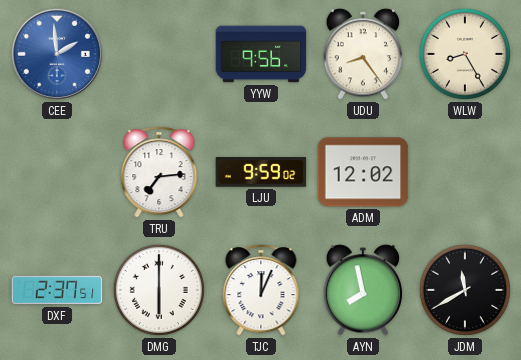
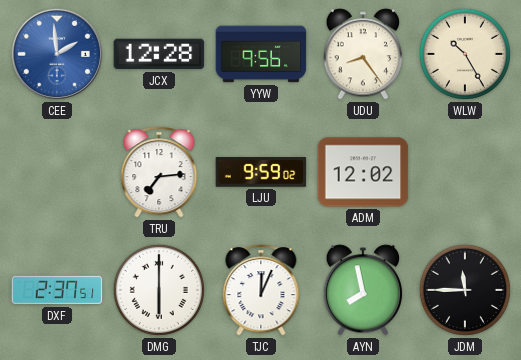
JCX: none -> 12:28
WLW: 8:25 -> 10:25
JDM: 11:40 -> 11:45
